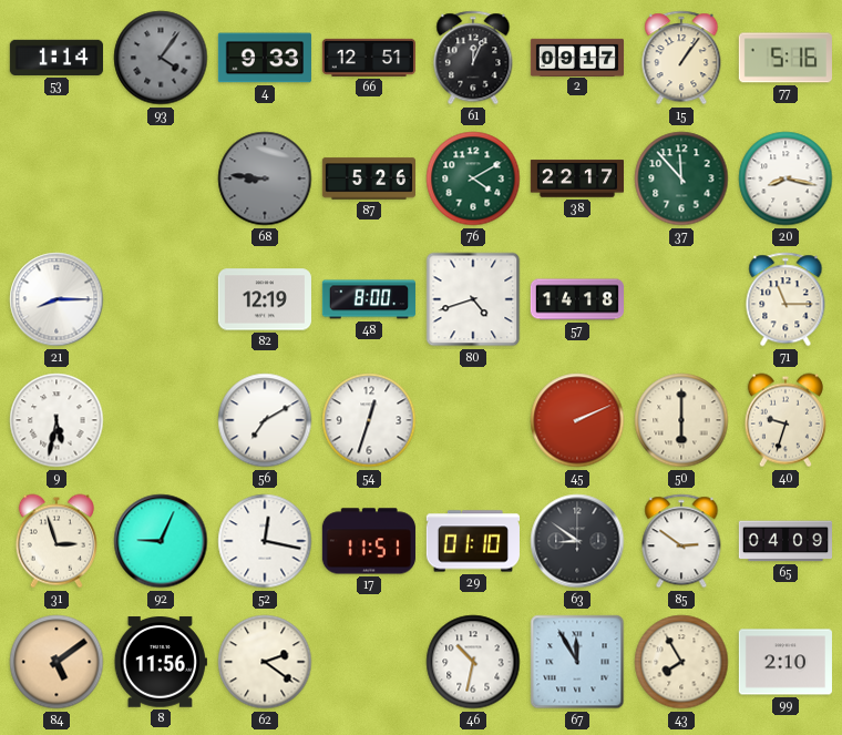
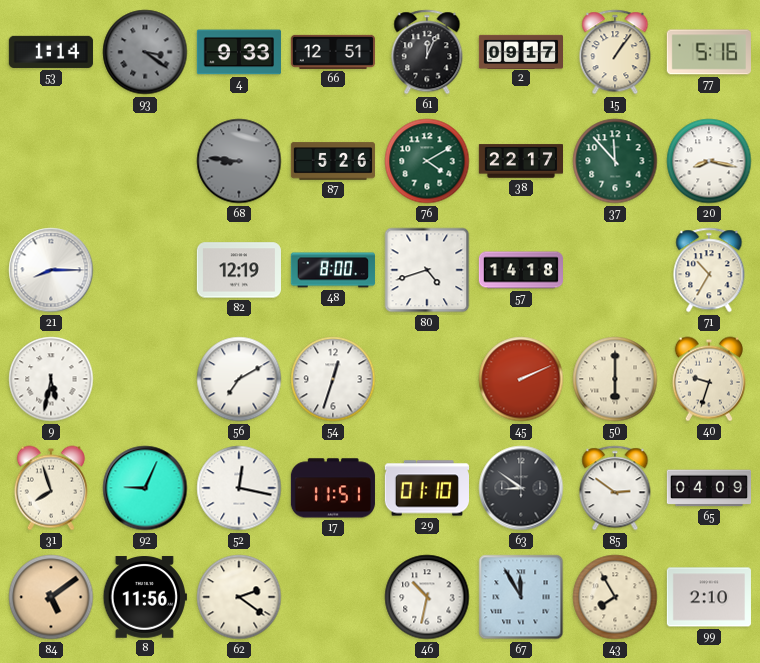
93: 4:06 -> 3:21
71: 11:15 -> 10:35
31: 2:57 -> 7:57
